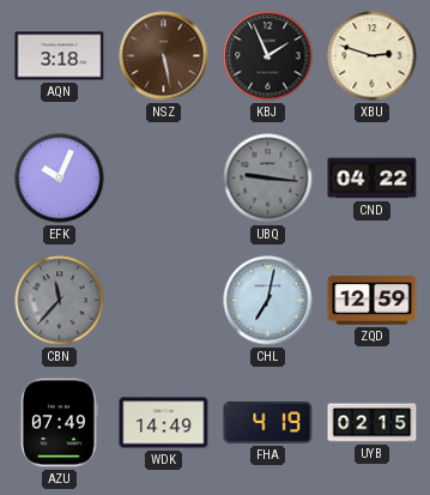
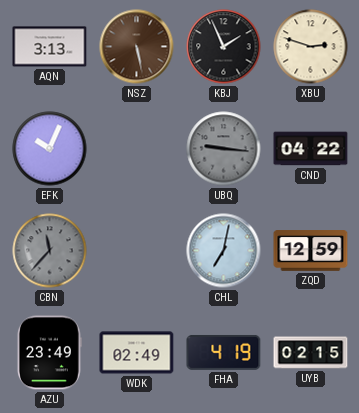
AQN: 3:18 -> 3:13
AZU: 07:49 -> 23:49
WDK: 14:49 -> 02:49
